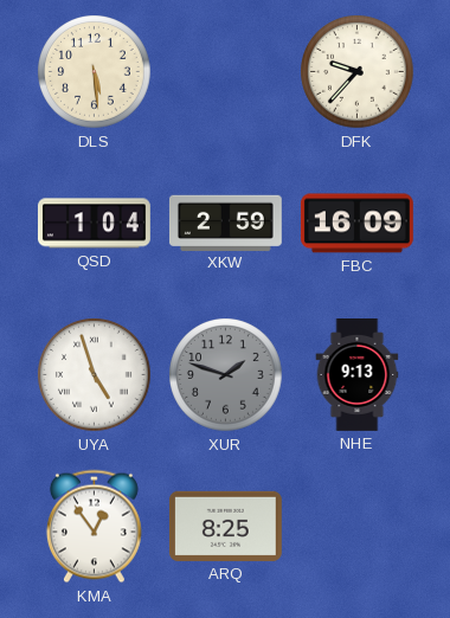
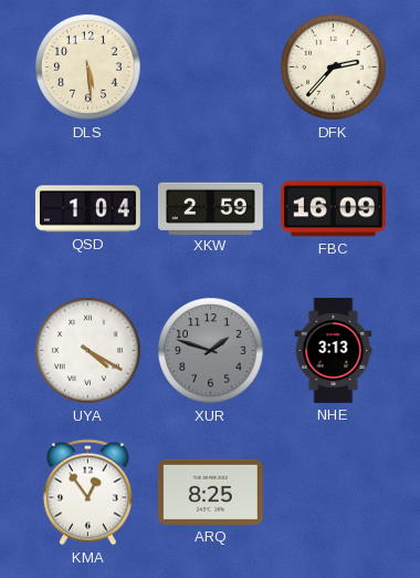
DFK: 9:37 -> 2:37
UYA: 4:57 -> 4:20
NHE: 9:13 -> 3:13
